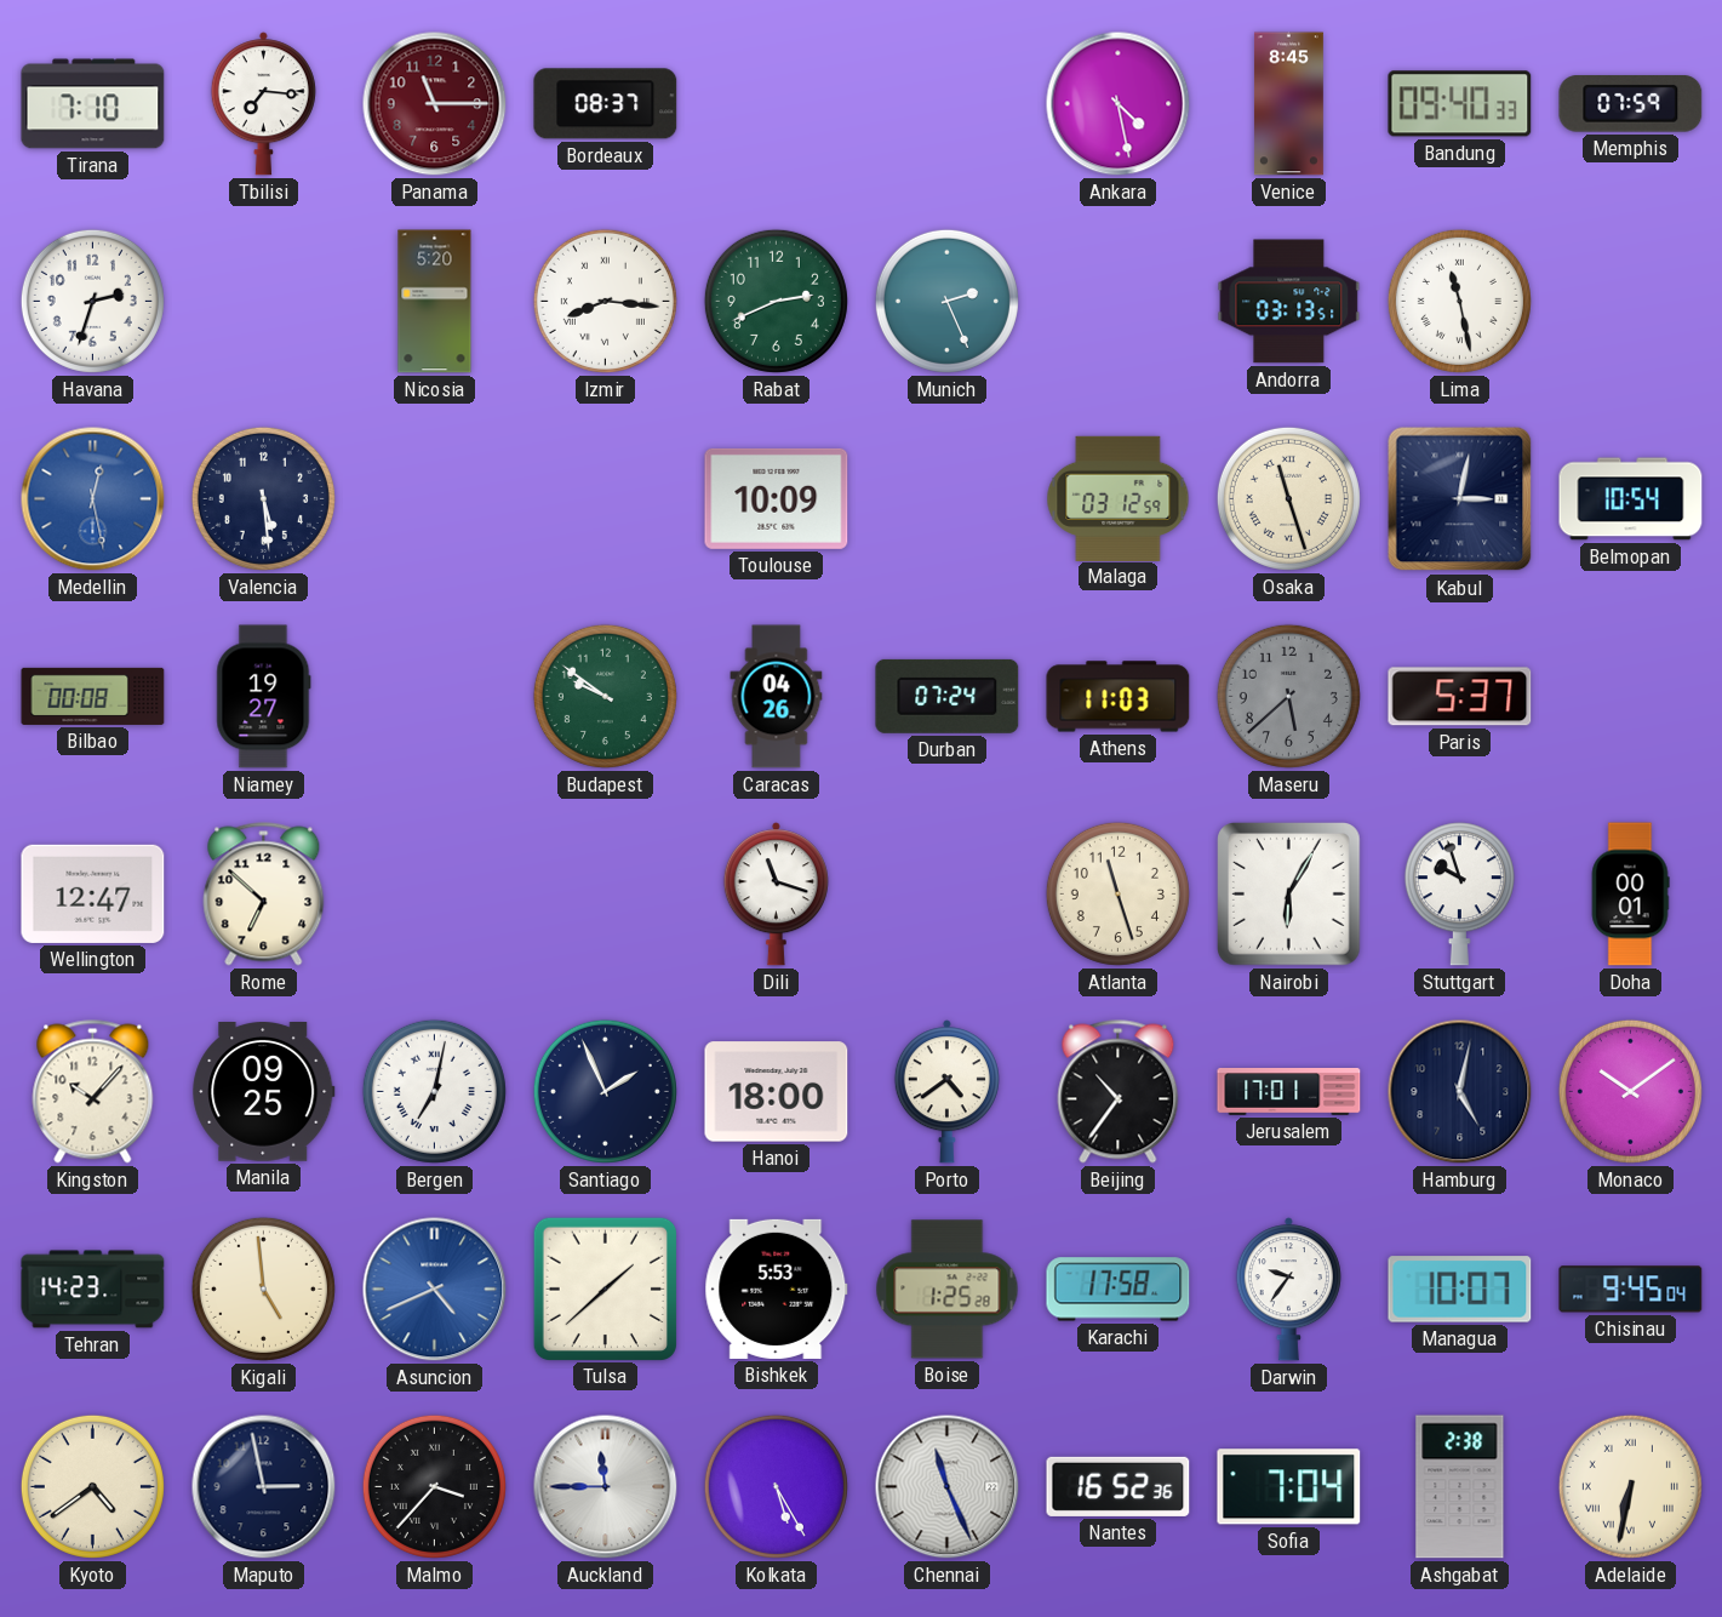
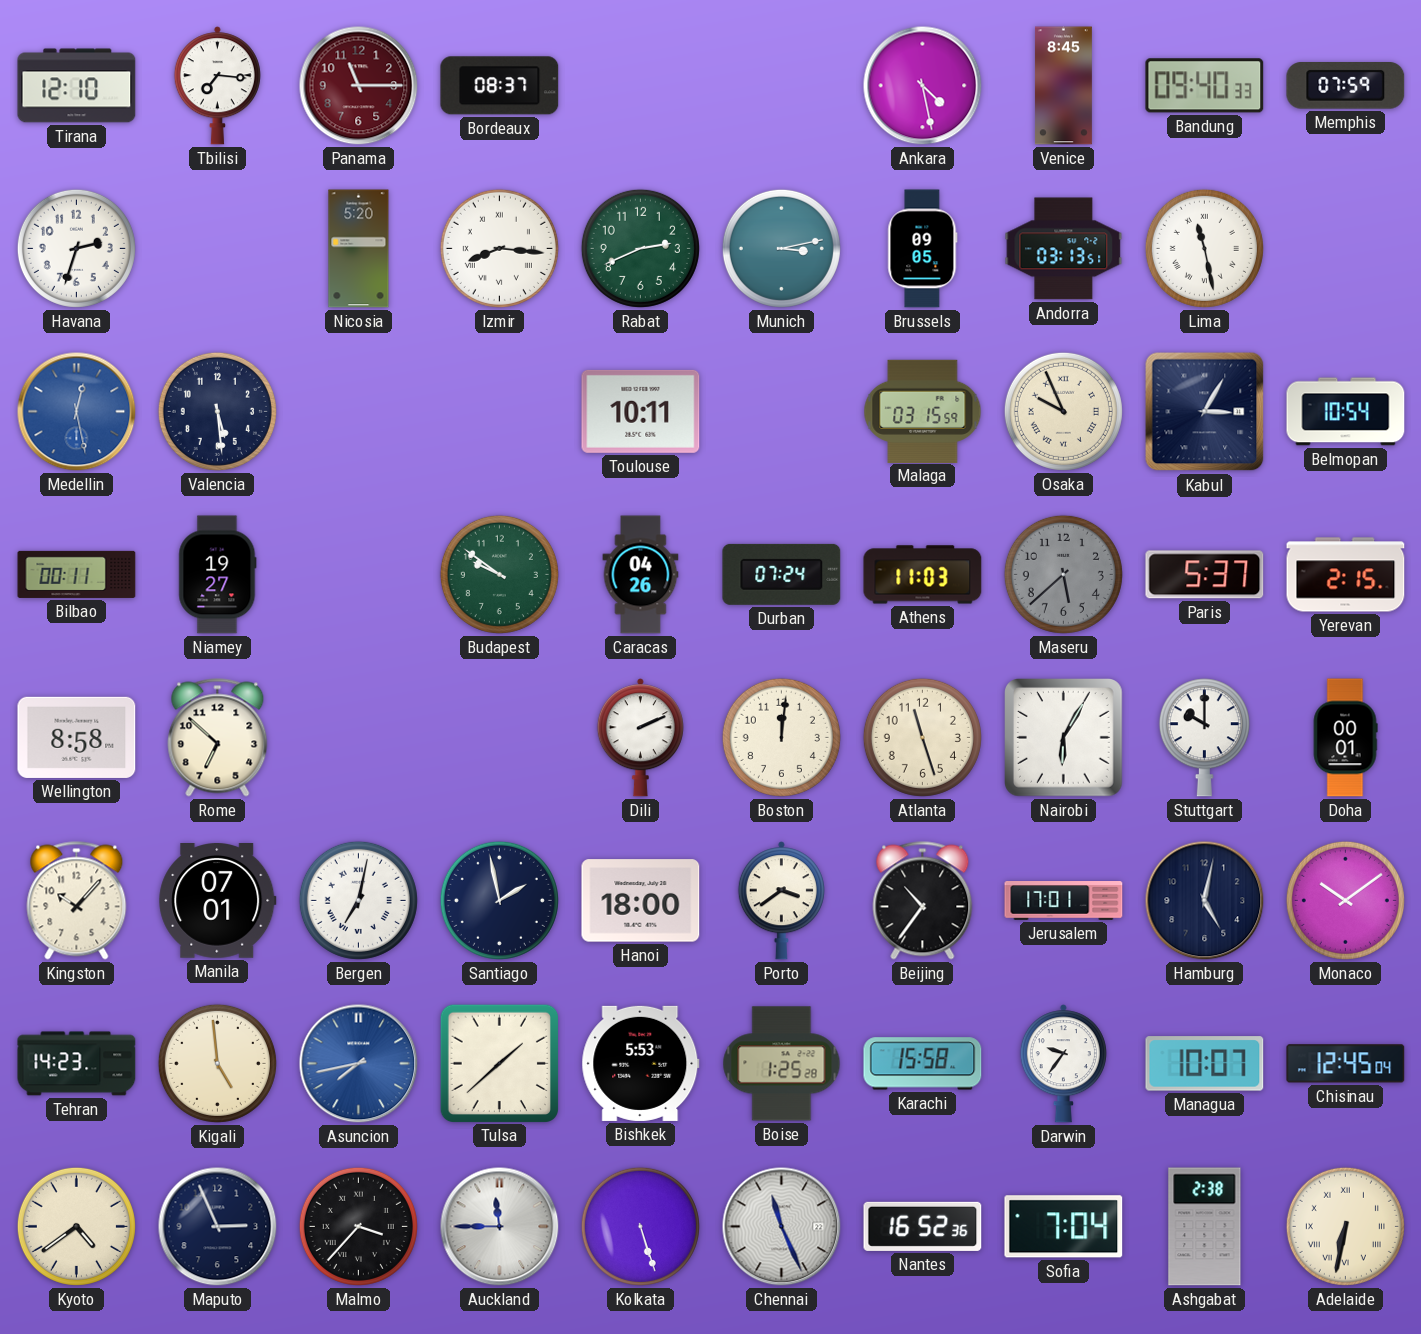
Tirana: 7:10 -> 12:10
Munich: 2:26 -> 3:13
Brussels: none -> 09:05
Toulouse: 10:09 -> 10:11
Malaga: 03:12 -> 03:15
Osaka: 11:27 -> 9:56
Kabul: 3:02 -> 3:05
Bilbao: 00:08 -> 00:11
Yerevan: none -> 2:15
Wellington: 12:47 -> 8:58
Dili: 11:18 -> 2:11
Boston: none -> 12:01
Stuttgart: 9:57 -> 10:00
Manila: 09:25 -> 07:01
Santiago: 1:56 -> 1:58
Porto: 4:39 -> 3:39
Asuncion: 4:41 -> 7:43
Karachi: 17:58 -> 15:58
Chisinau: 9:45 -> 12:45
Maputo: 2:58 -> 2:56
Kolkata: 5:25 -> 5:27
